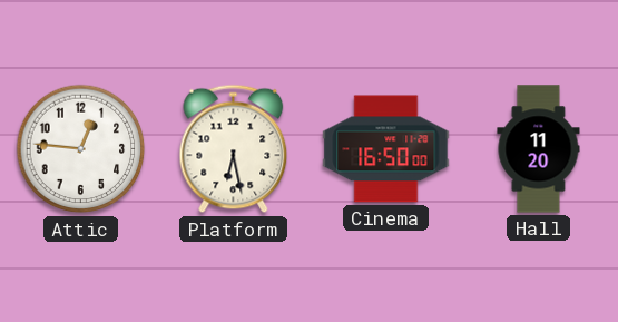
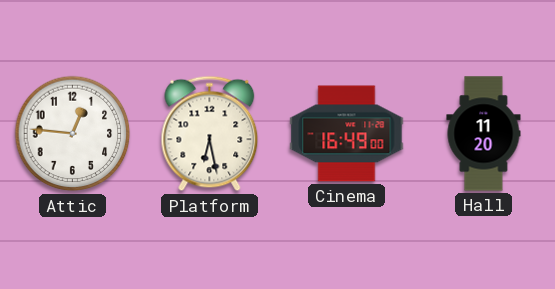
Cinema: 16:50 -> 16:49
